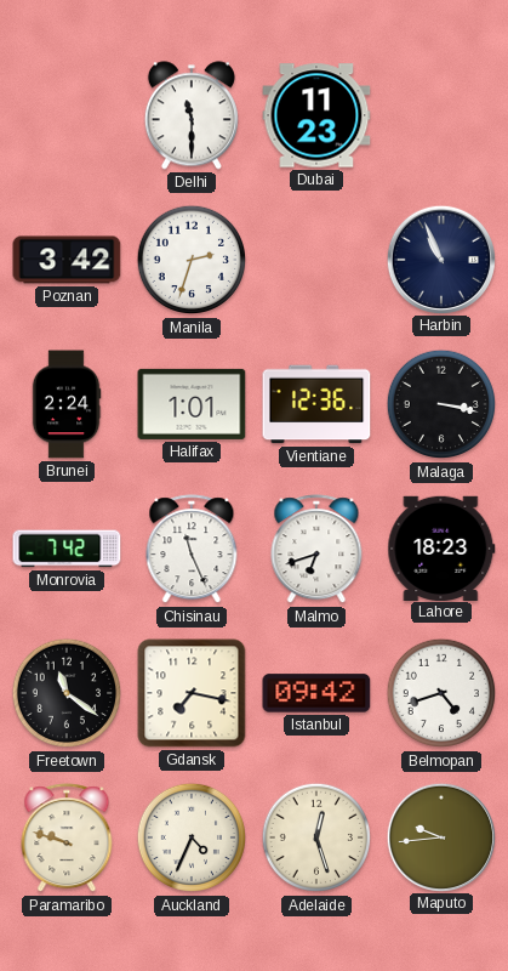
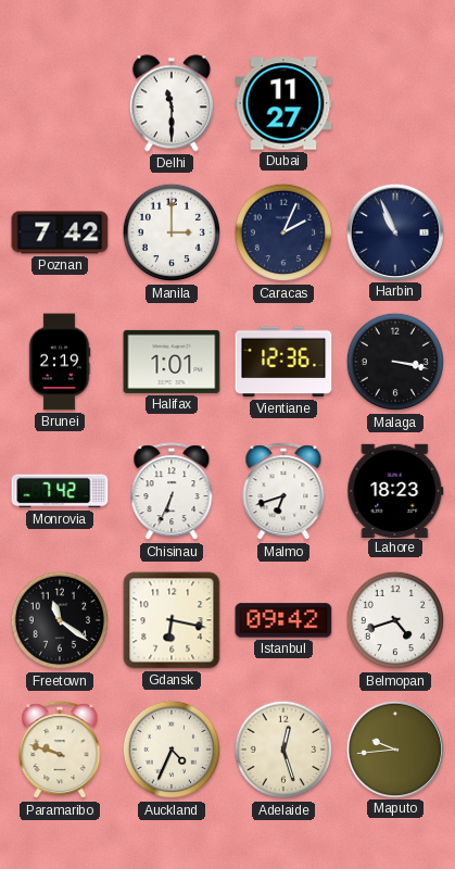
Dubai: 11:23 -> 11:27
Poznan: 3:42 -> 7:42
Manila: 2:33 -> 3:00
Caracas: none -> 2:04
Brunei: 2:24 -> 2:19
Chisinau: 11:26 -> 6:34
Gdansk: 7:17 -> 6:17
